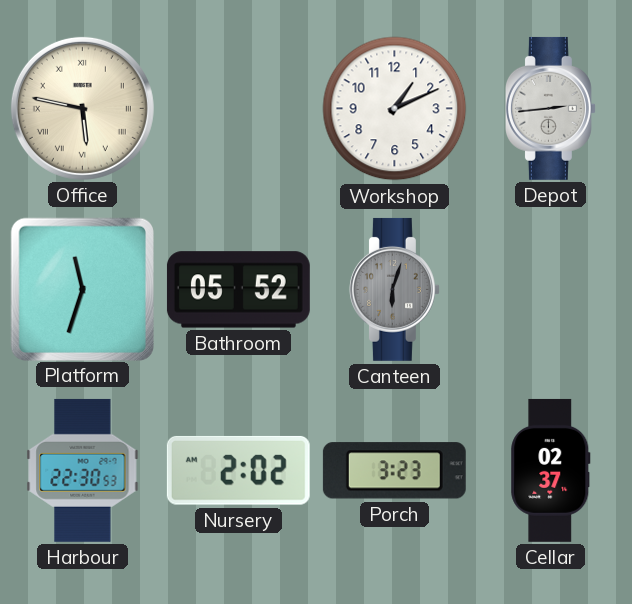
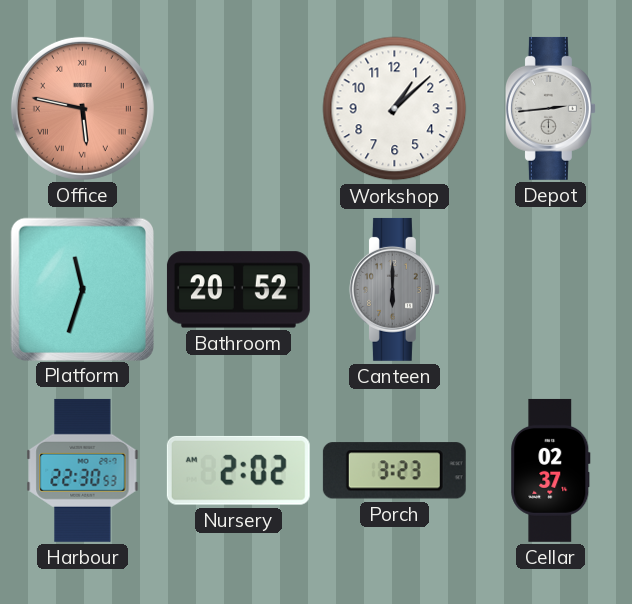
Office dial: cream -> salmon
Workshop: 1:11 -> 1:08
Bathroom: 05:52 -> 20:52
Canteen: 6:03 -> 6:00
